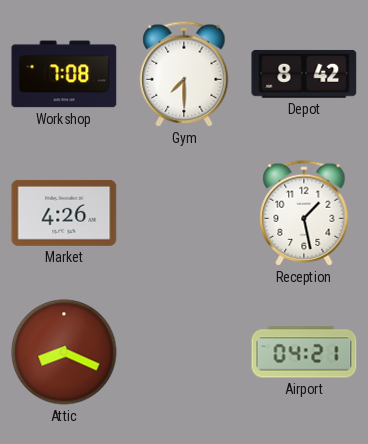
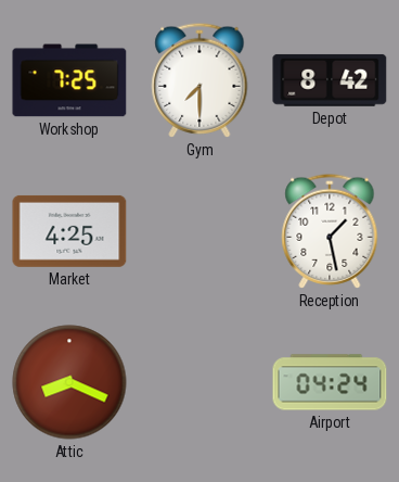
Workshop: 7:08 -> 7:25
Market: 4:26 -> 4:25
Airport: 04:21 -> 04:24
